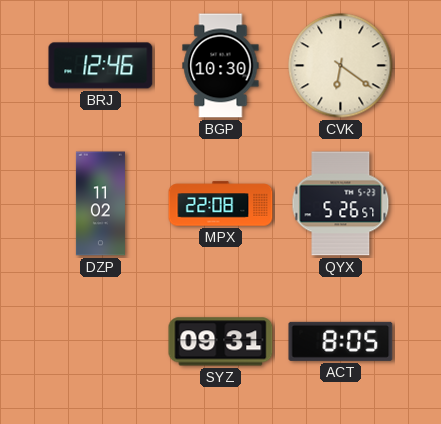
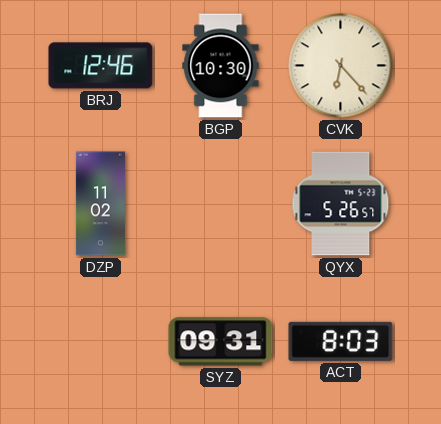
CVK: 6:21 -> 6:23
MPX: 22:08 -> none
ACT: 8:05 -> 8:03
